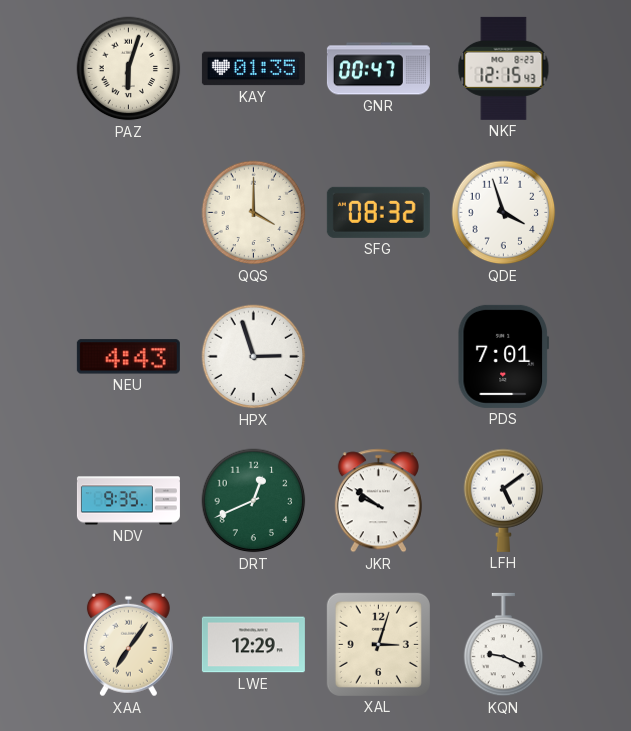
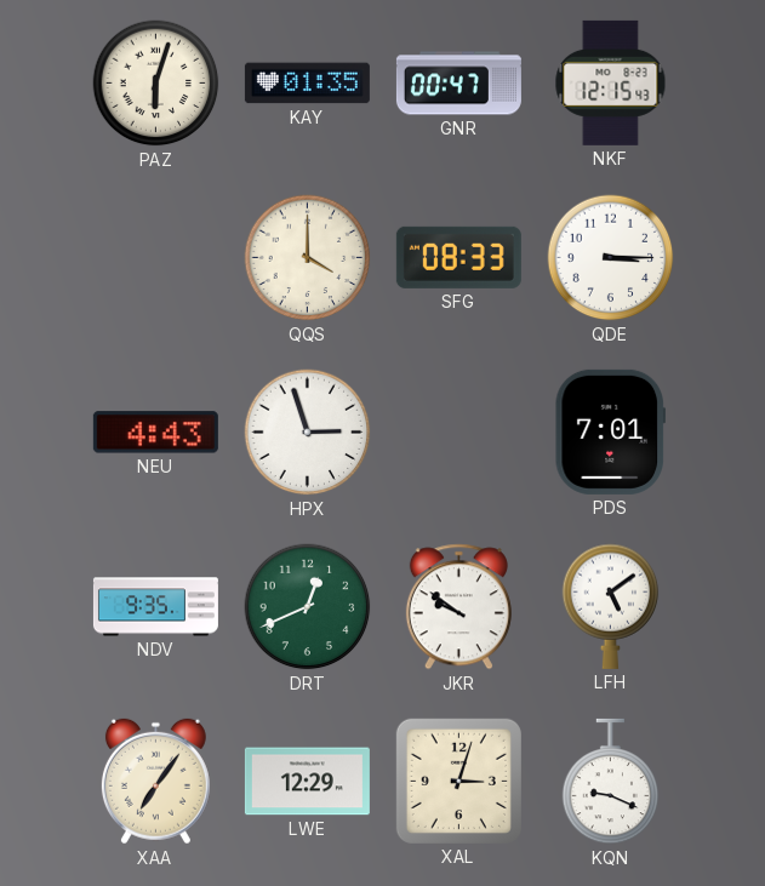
SFG: 08:32 -> 08:33
QDE: 3:57 -> 3:15
